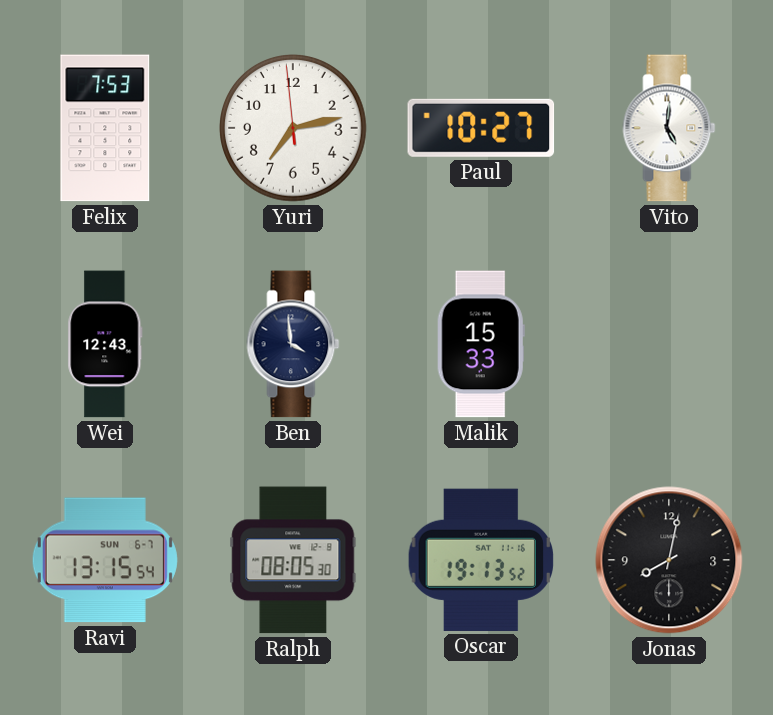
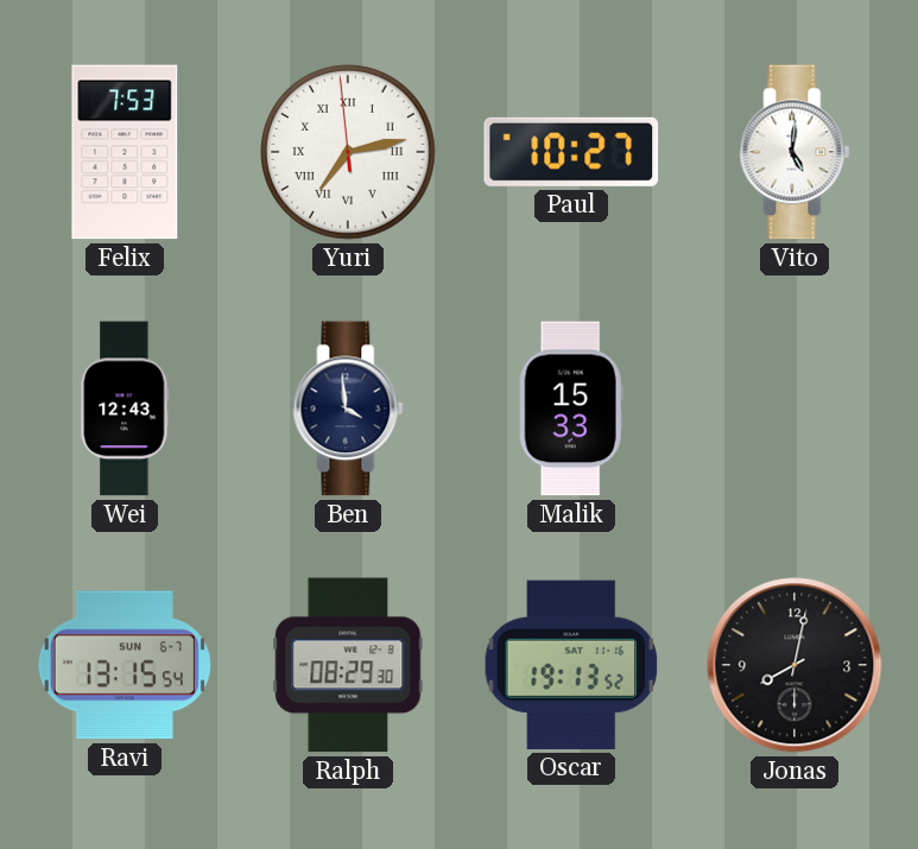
Yuri numerals: Arabic -> Roman
Ralph: 08:05 -> 08:29
